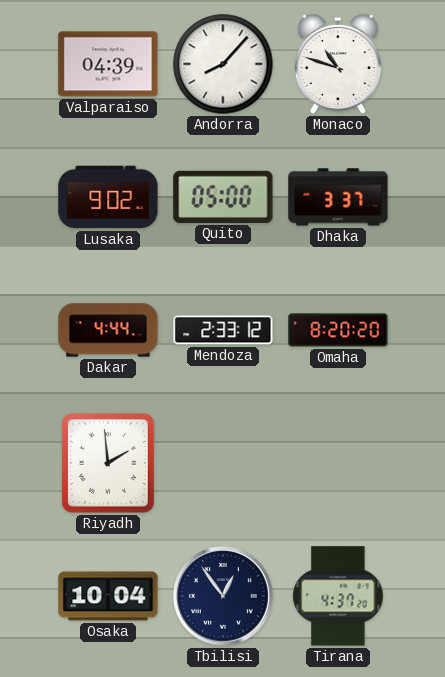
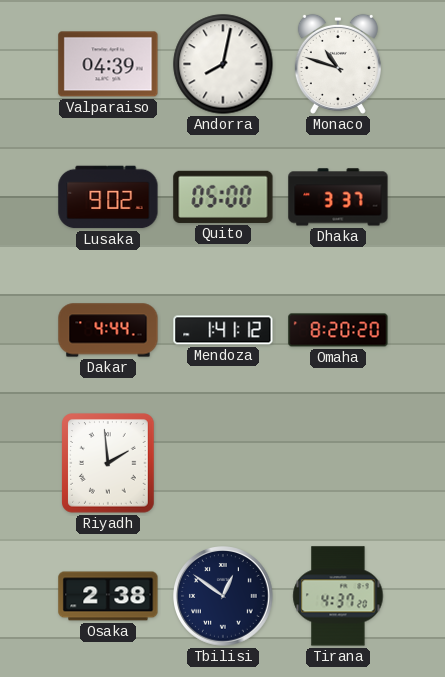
Andorra: 8:07 -> 8:02
Mendoza: 2:33 -> 1:41
Osaka: 10:04 -> 2:38
Tbilisi: 12:54 -> 12:51
